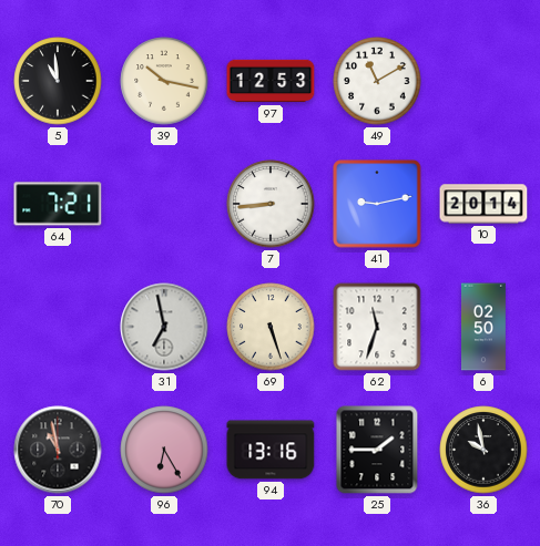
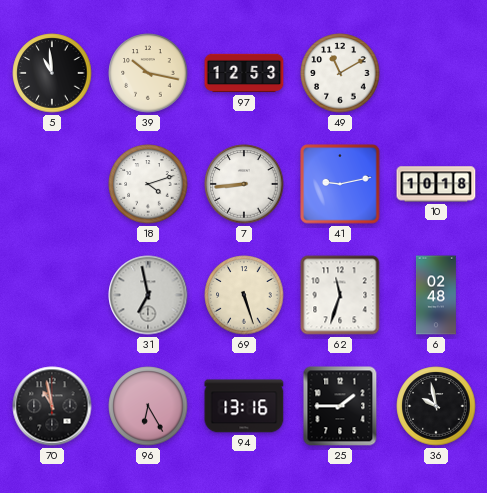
64: 7:21 -> none
18: none -> 4:12
10: 20:14 -> 10:18
6: 02:50 -> 02:48
